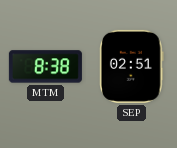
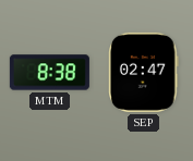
SEP: 02:51 -> 02:47
